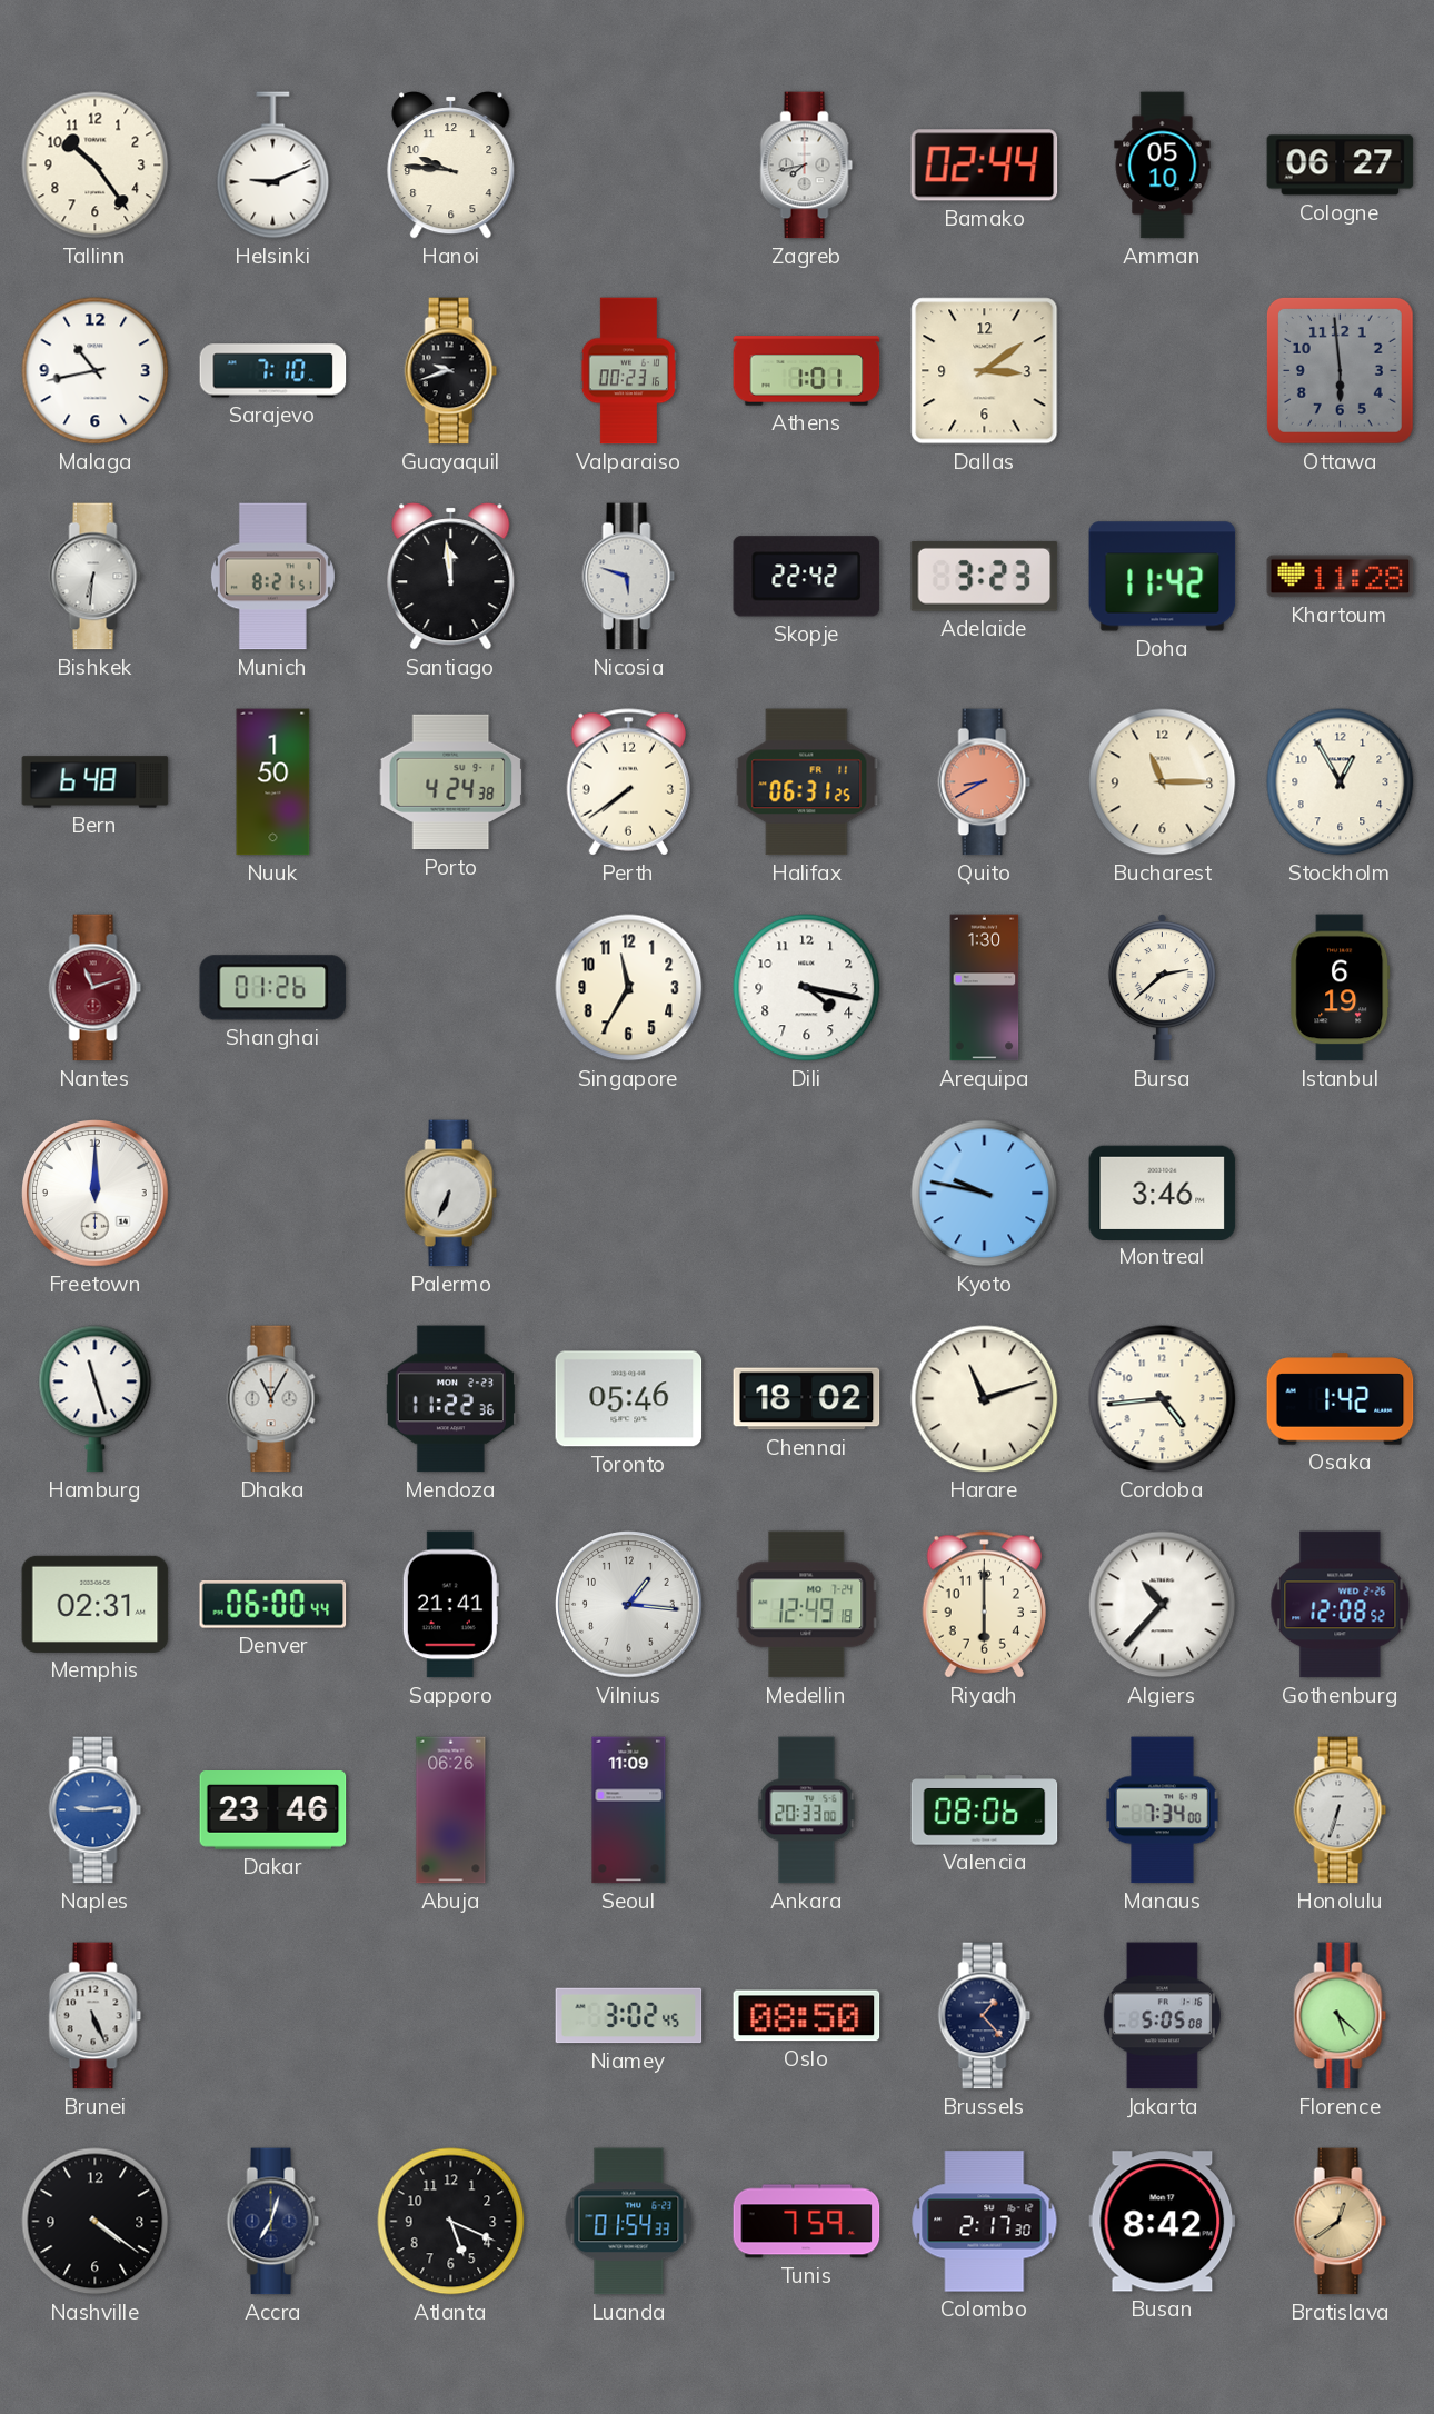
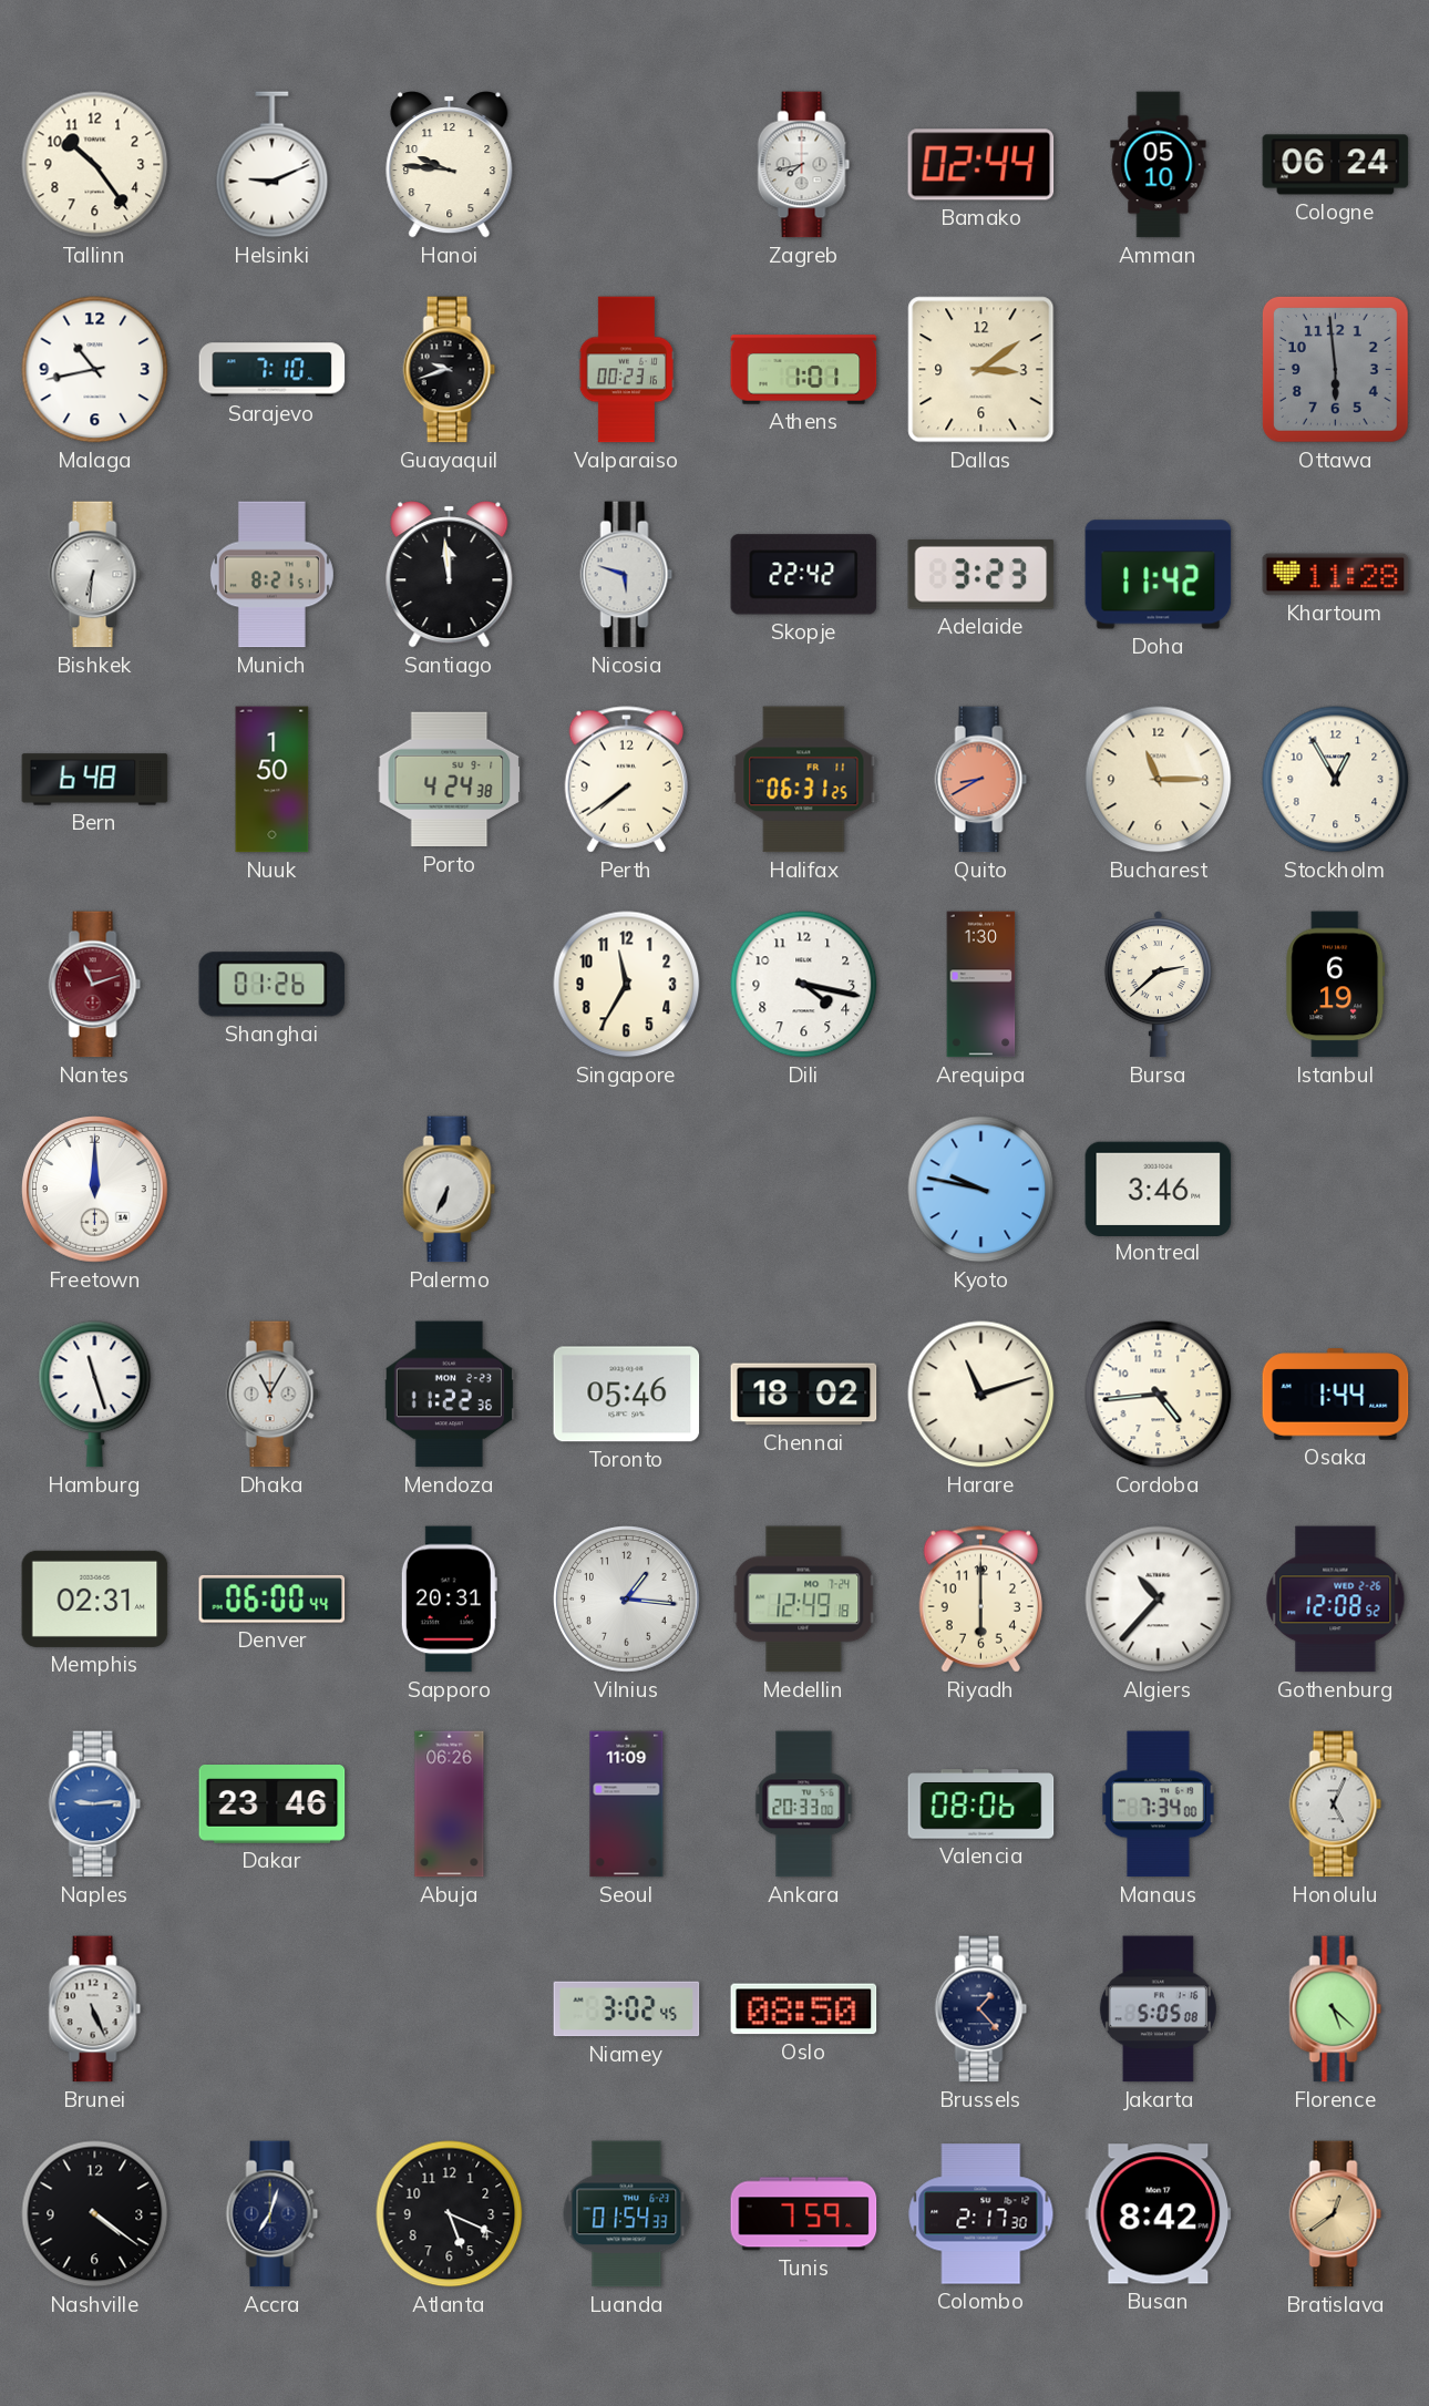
Cologne: 06:27 -> 06:24
Osaka: 1:42 -> 1:44
Sapporo: 21:41 -> 20:31
Honolulu: 6:33 -> 5:04
